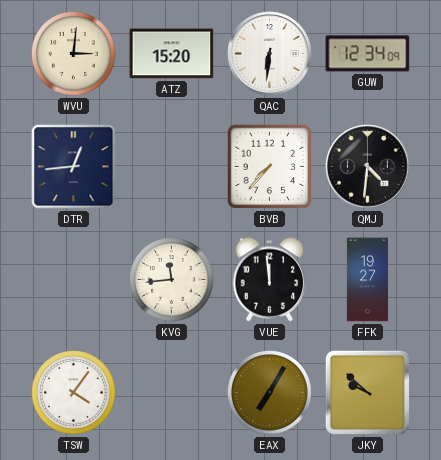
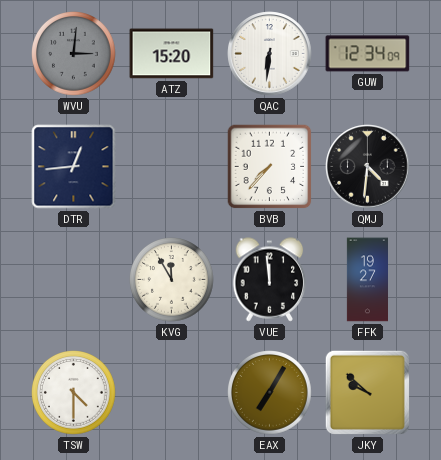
WVU dial: cream -> grey
KVG: 11:44 -> 11:55
TSW: 4:06 -> 4:30
